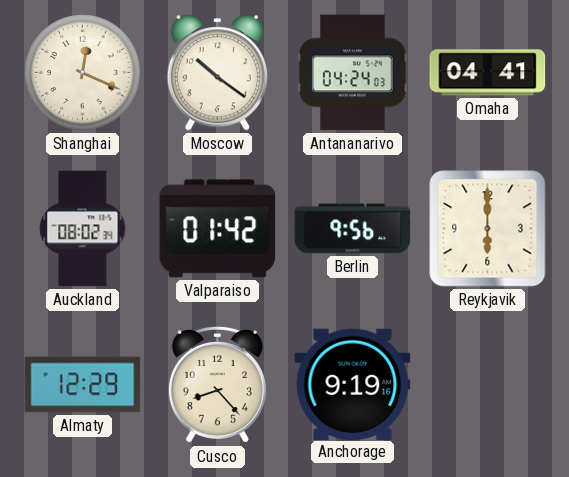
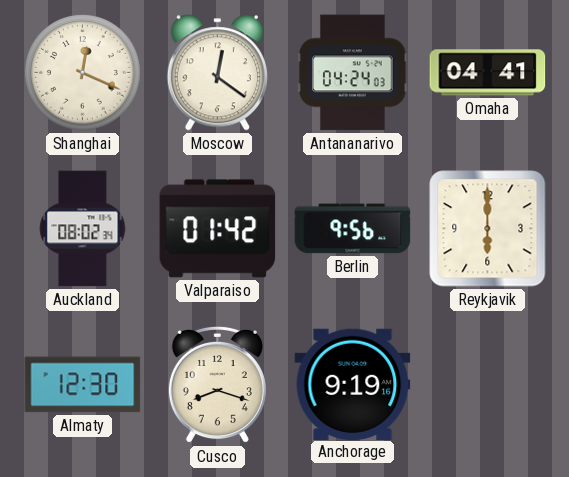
Moscow: 10:21 -> 12:21
Almaty: 12:29 -> 12:30
Cusco: 8:23 -> 8:18
